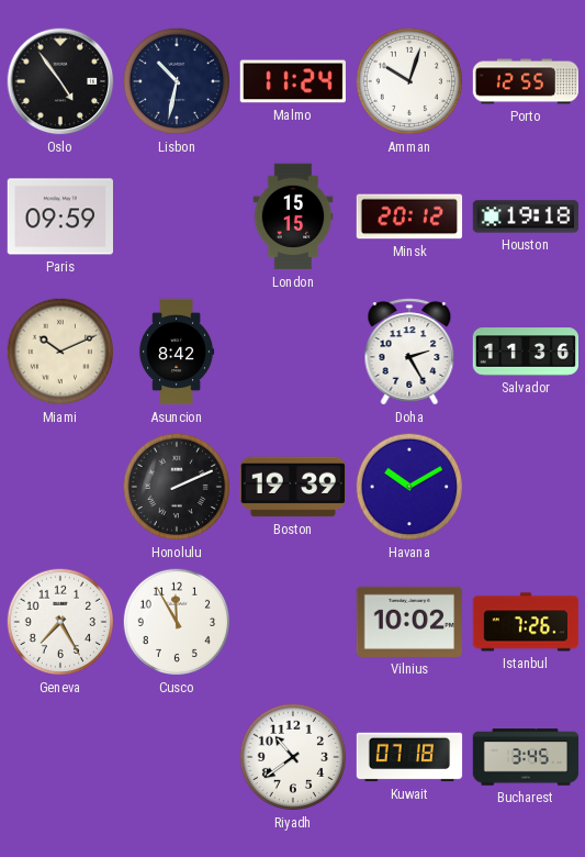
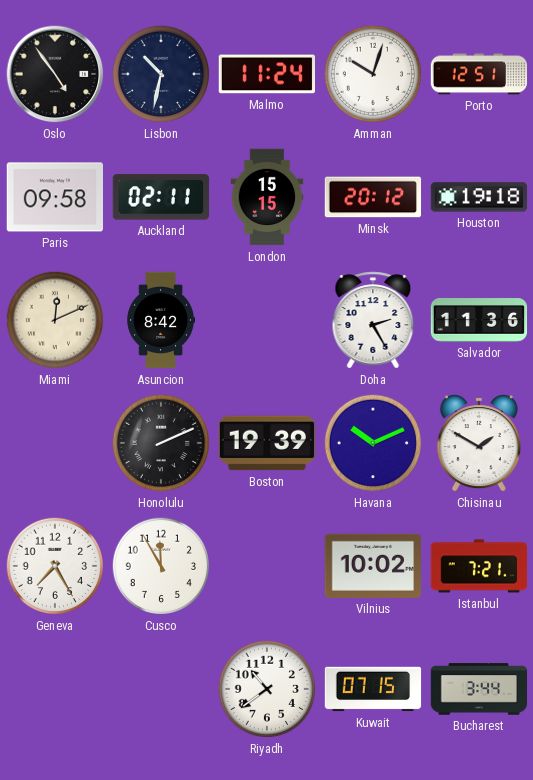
Porto: 12:55 -> 12:51
Paris: 09:59 -> 09:58
Auckland: none -> 02:11
Miami: 10:11 -> 12:11
Havana: 10:10 -> 10:11
Chisinau: none -> 1:50
Istanbul: 7:26 -> 7:21
Kuwait: 07:18 -> 07:15
Bucharest: 3:45 -> 3:44
